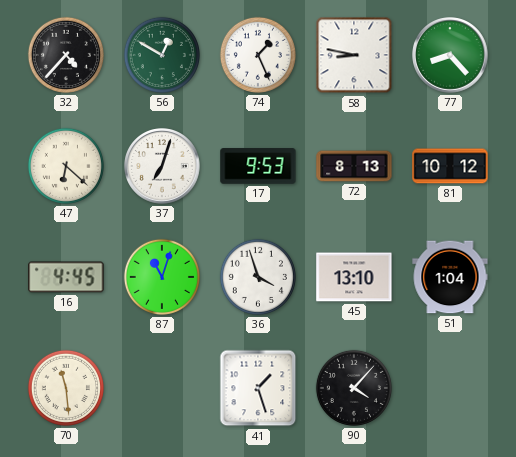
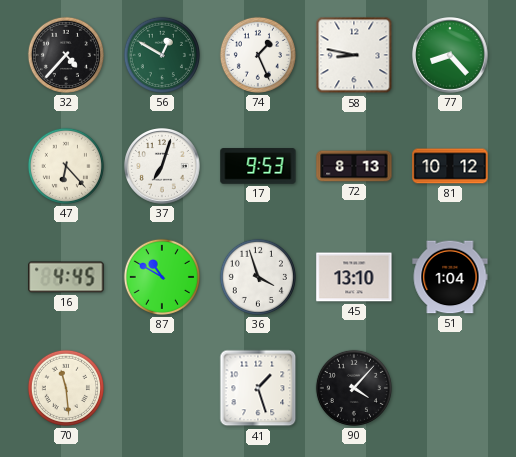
47: 6:22 -> 6:23
87: 11:03 -> 10:50
